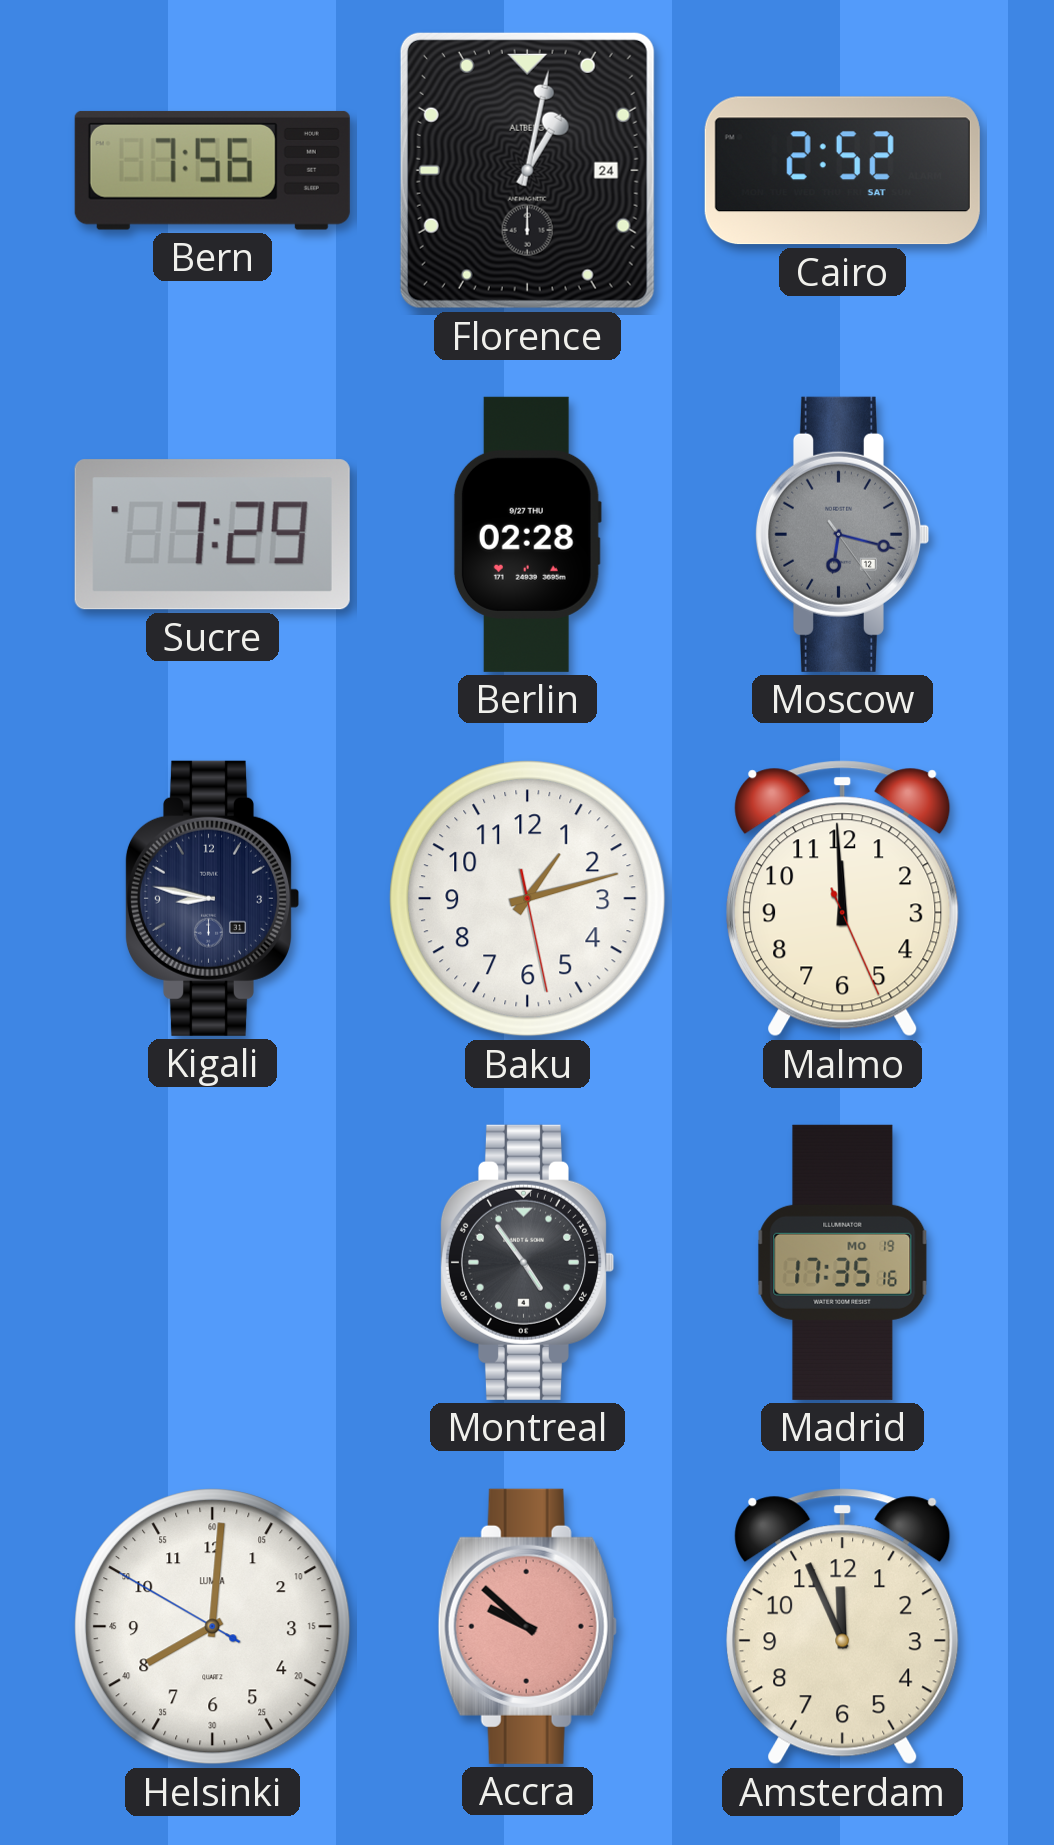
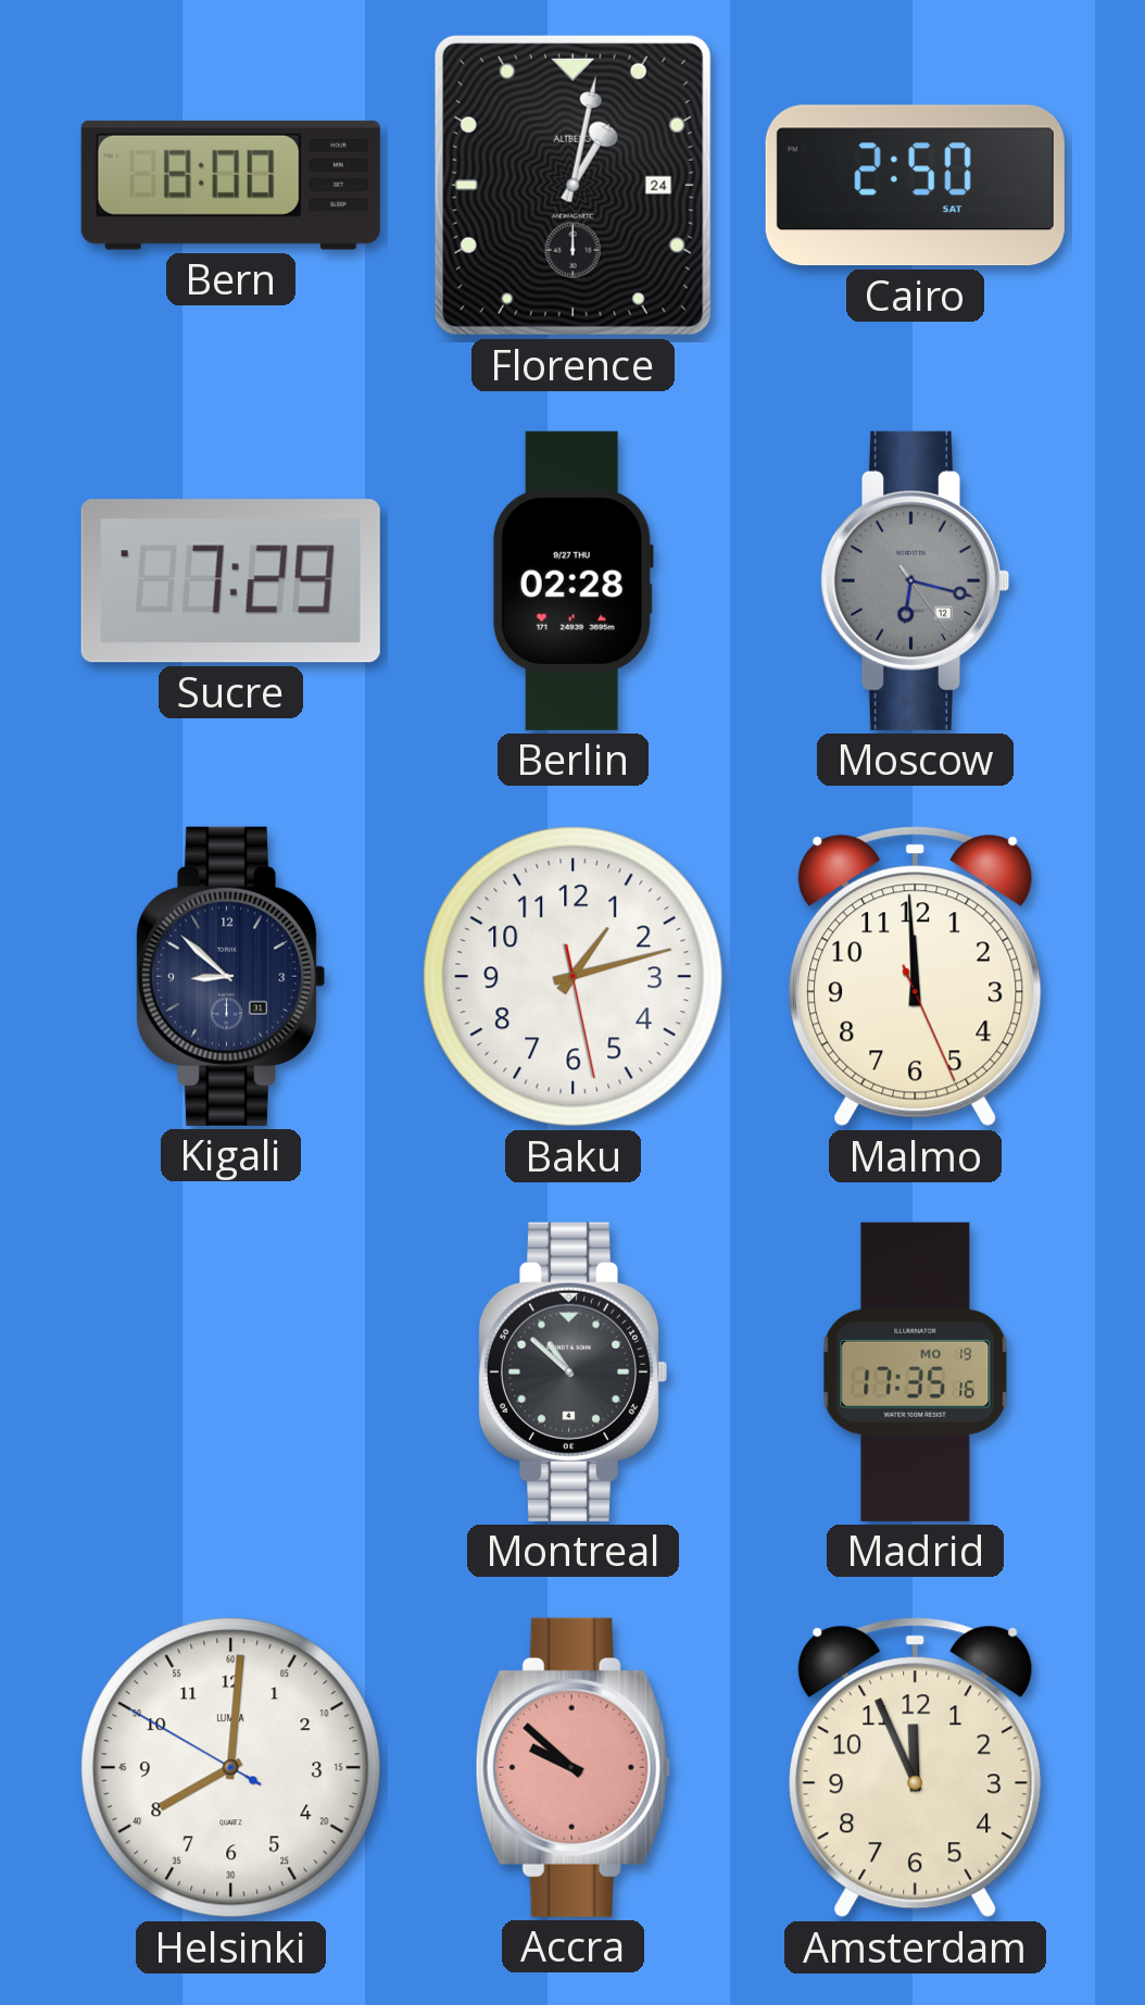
Bern: 7:56 -> 8:00
Cairo: 2:52 -> 2:50
Kigali: 8:47 -> 8:52
Montreal: 4:54 -> 10:52
